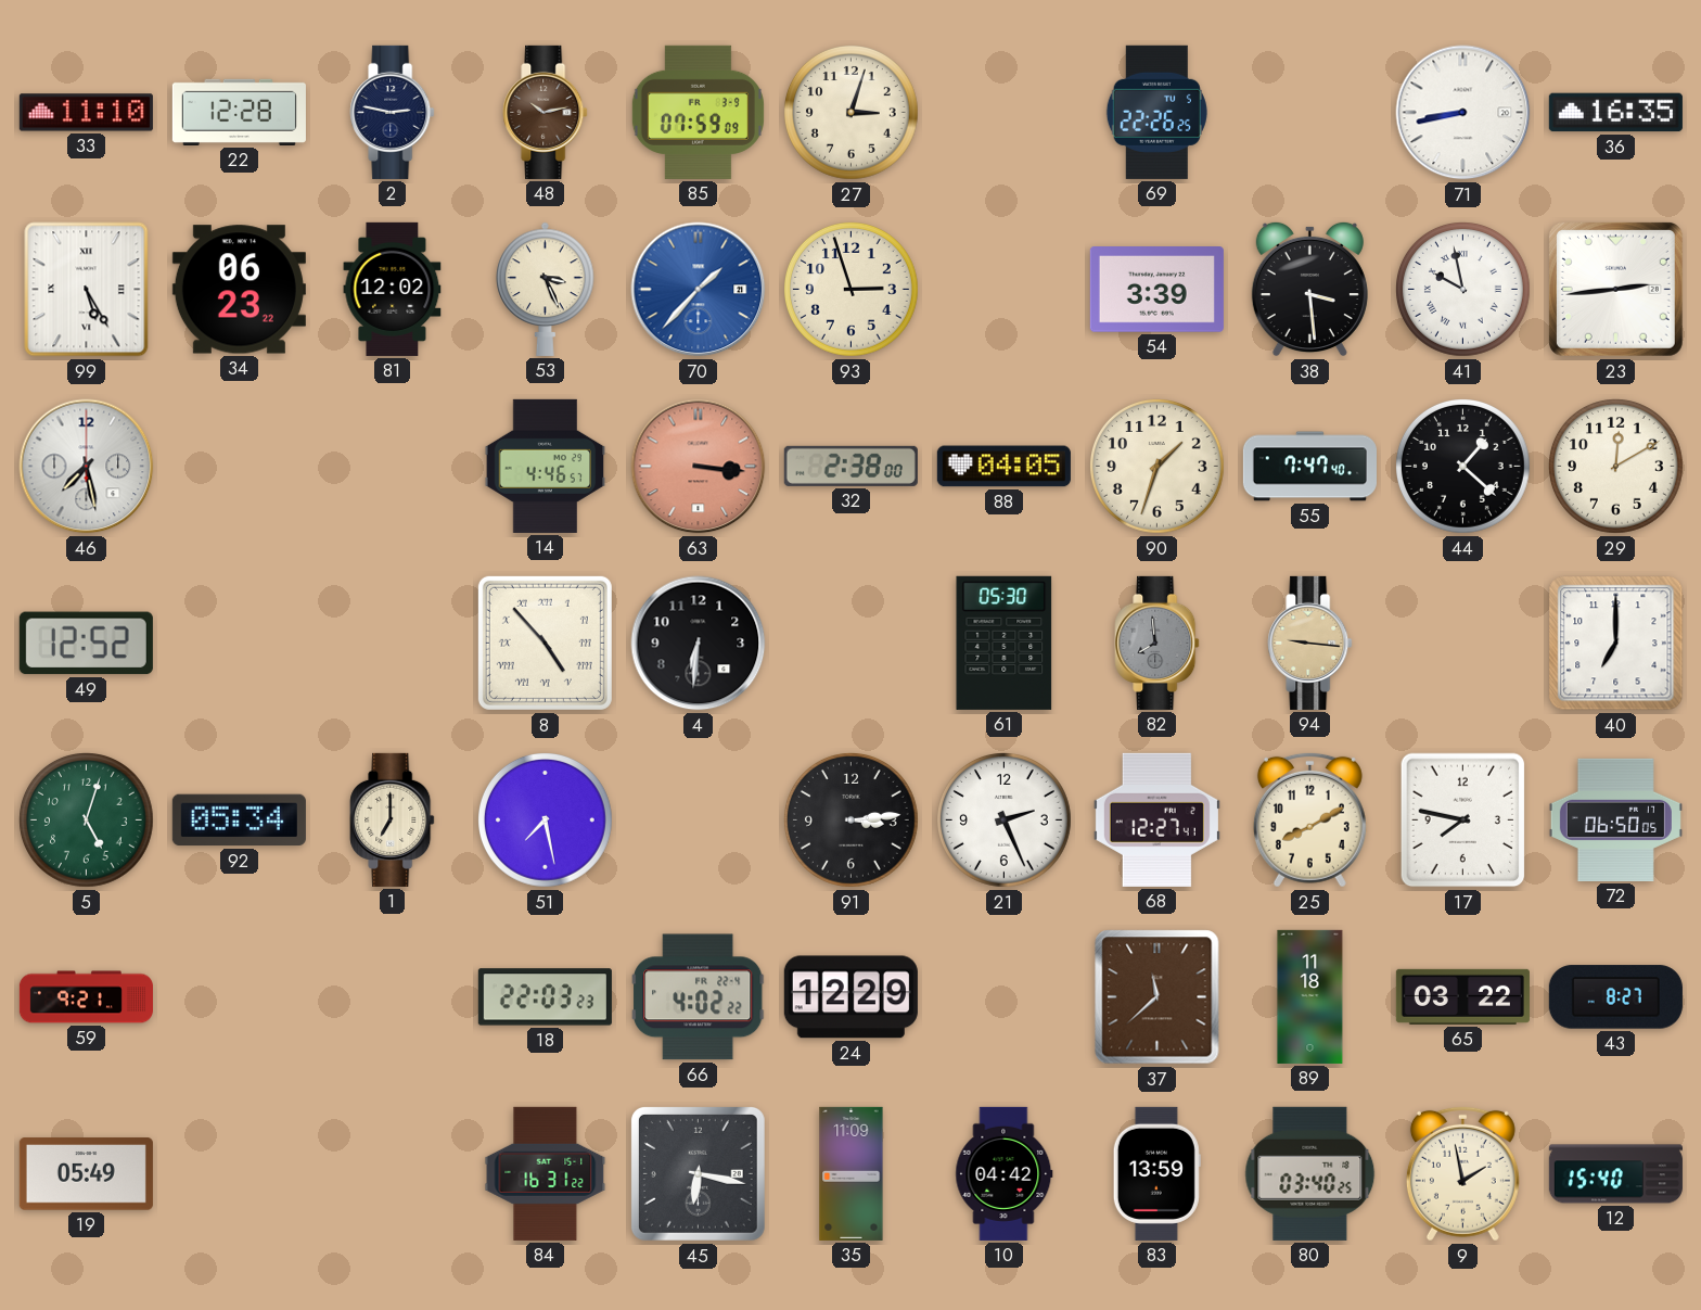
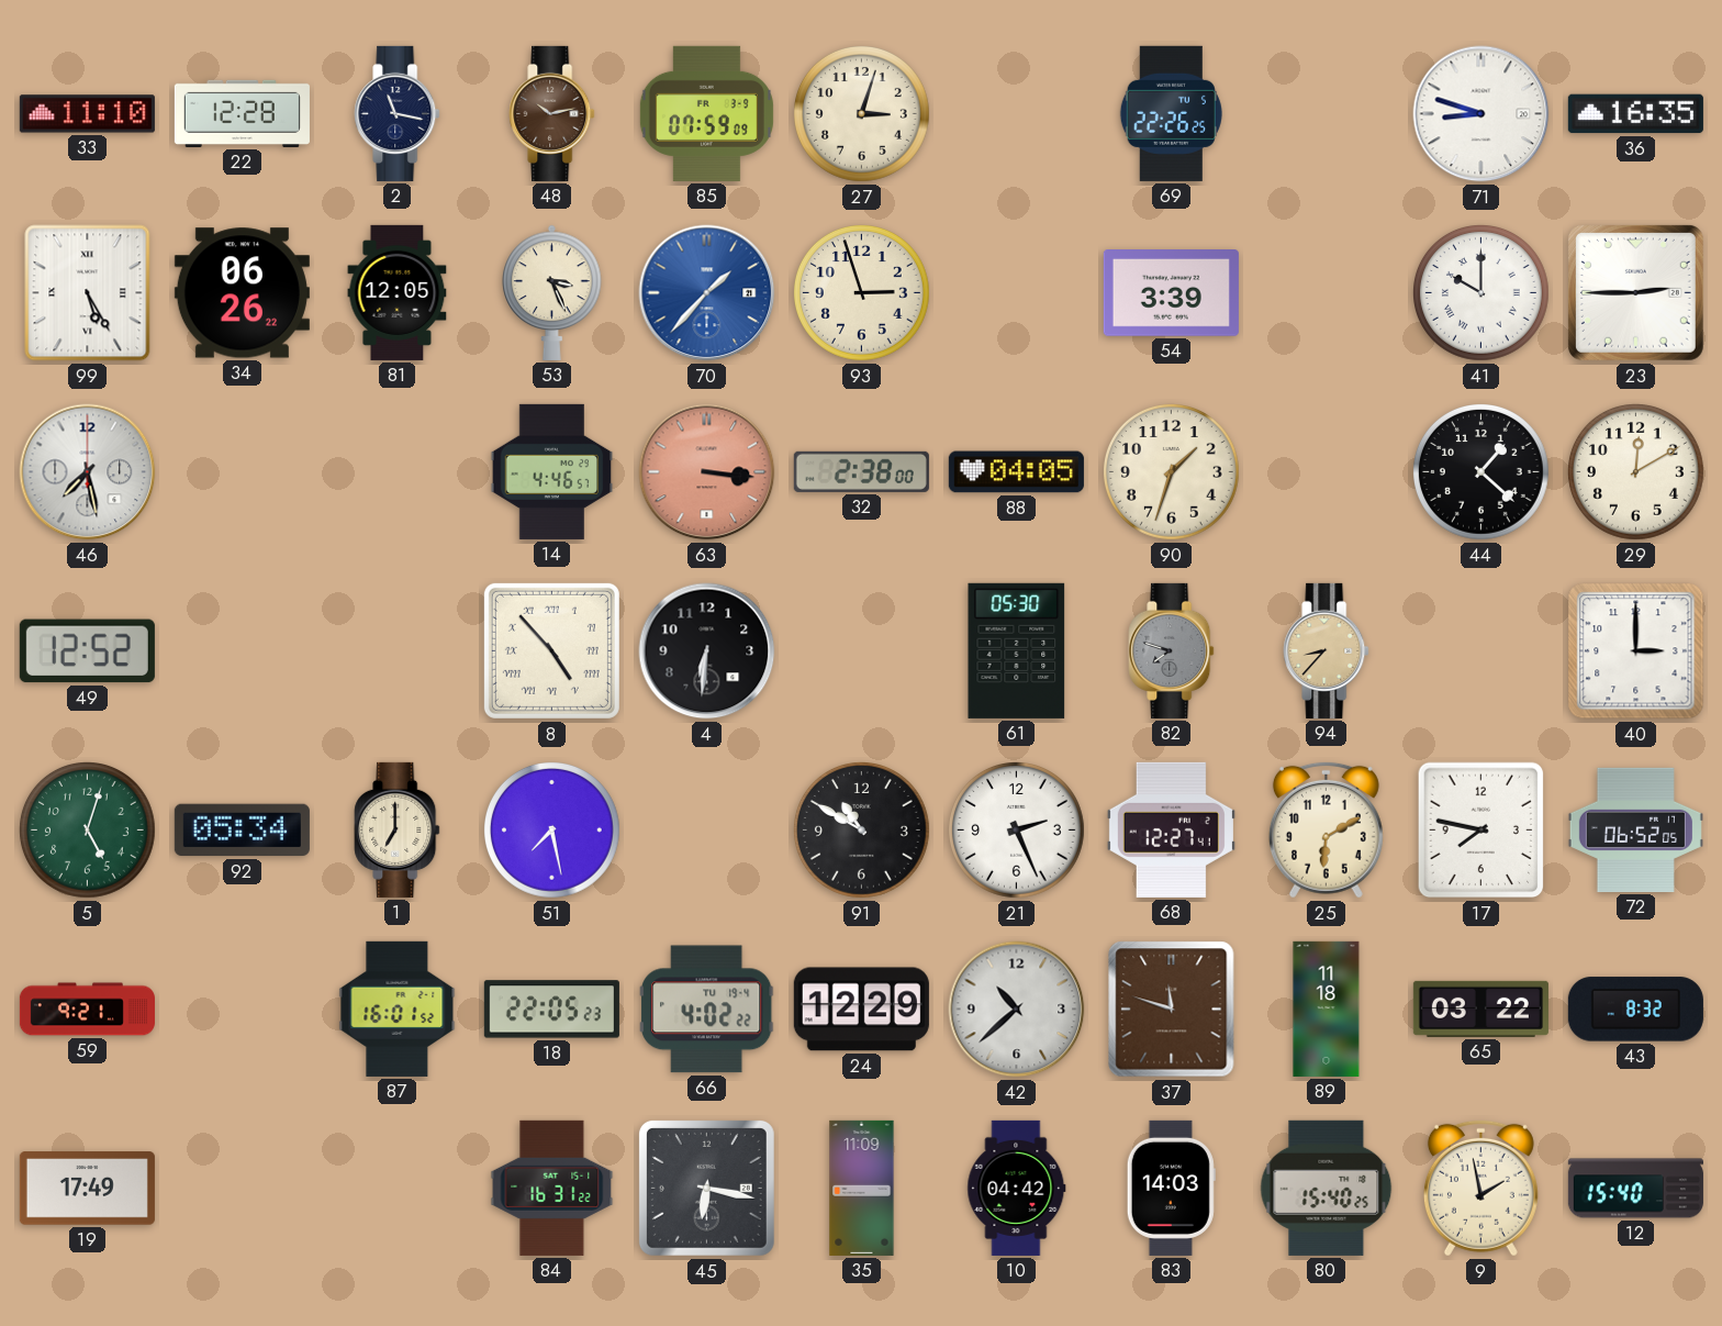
2: 2:47 -> 11:17
71: 8:43 -> 8:48
34: 06:23 -> 06:26
81: 12:02 -> 12:05
38: 3:29 -> none
41: 9:58 -> 10:00
23: 2:44 -> 2:45
55: 7:47 -> none
82: 7:59 -> 7:48
94: 9:16 -> 8:37
40: 7:00 -> 3:00
91: 3:14 -> 10:50
25: 8:10 -> 6:10
72: 06:50 -> 06:52
87: none -> 16:01
18: 22:03 -> 22:05
66 date: FR 22-4 -> TU 19-4
42: none -> 10:38
37: 11:38 -> 11:48
43: 8:27 -> 8:32
19: 05:49 -> 17:49
83: 13:59 -> 14:03
80: 03:40 -> 15:40
